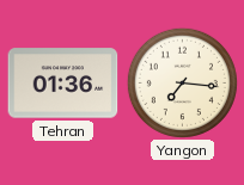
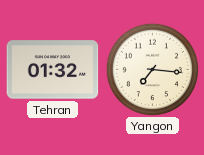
Tehran: 01:36 -> 01:32
